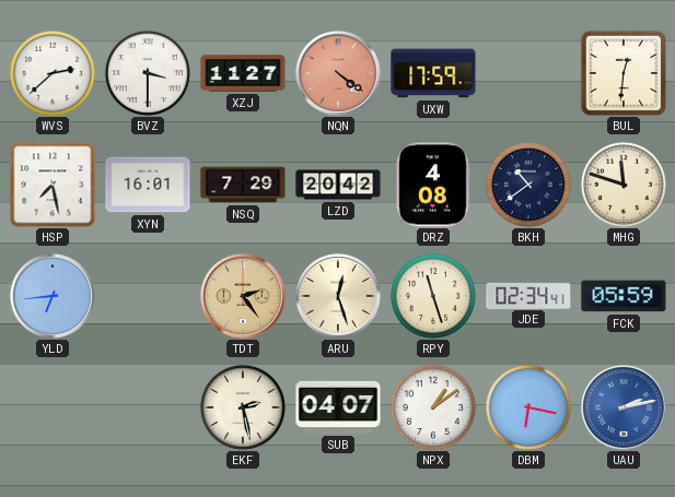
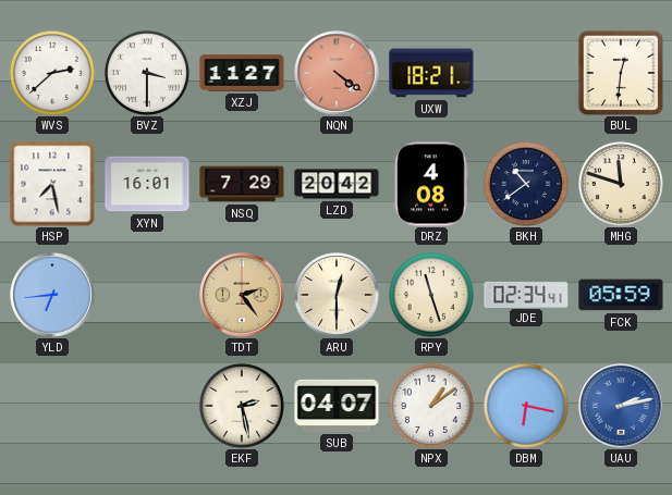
UXW: 17:59 -> 18:21
ARU: 12:27 -> 12:30
